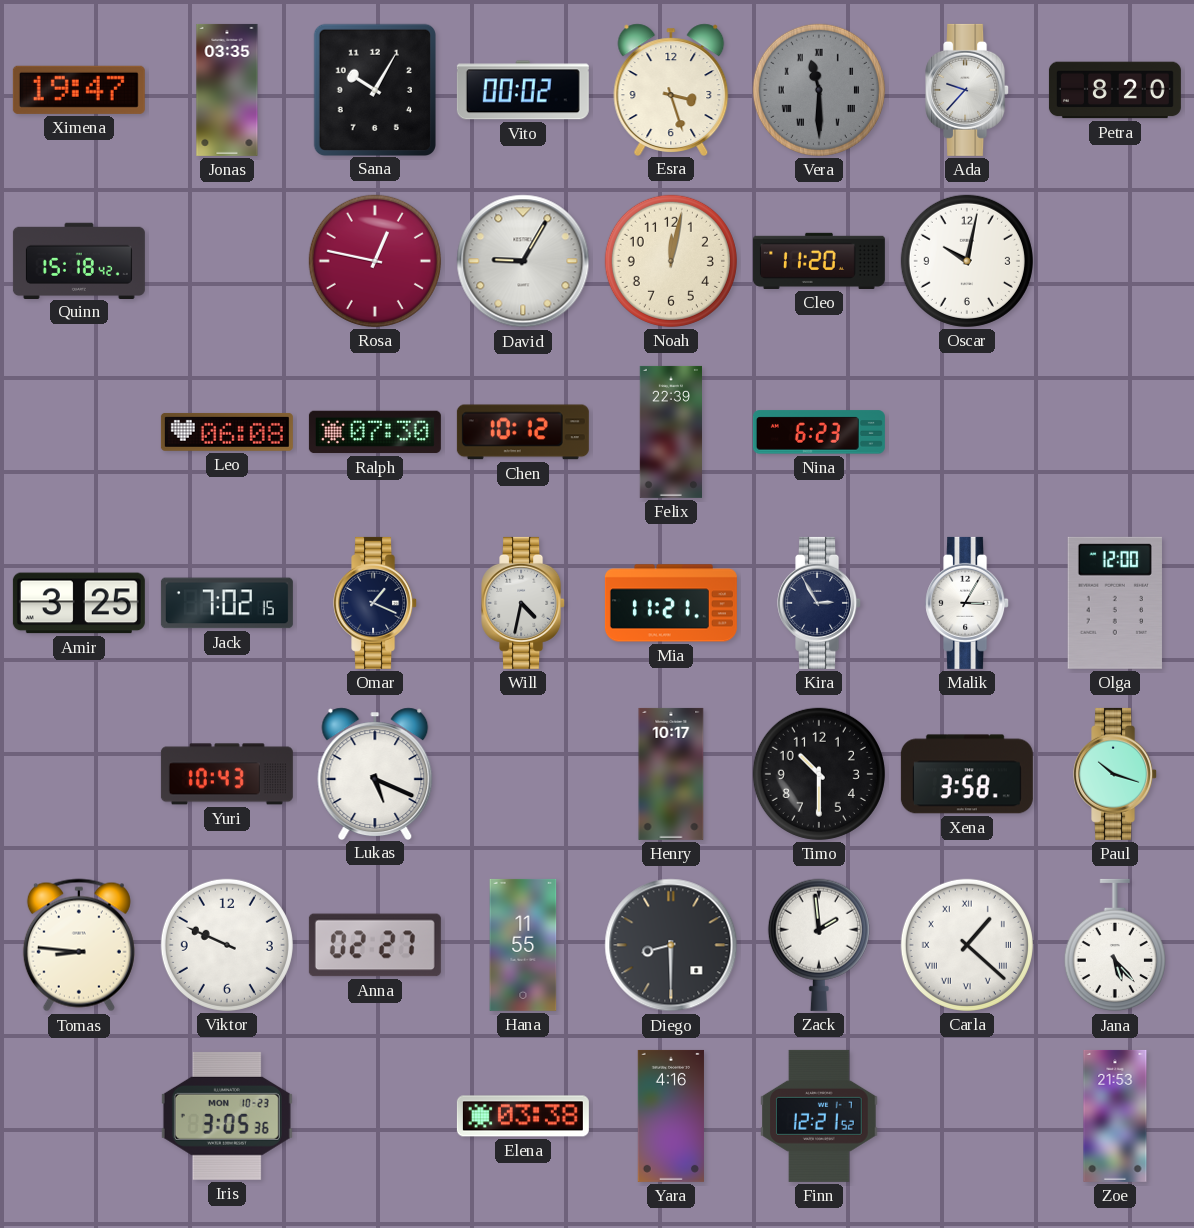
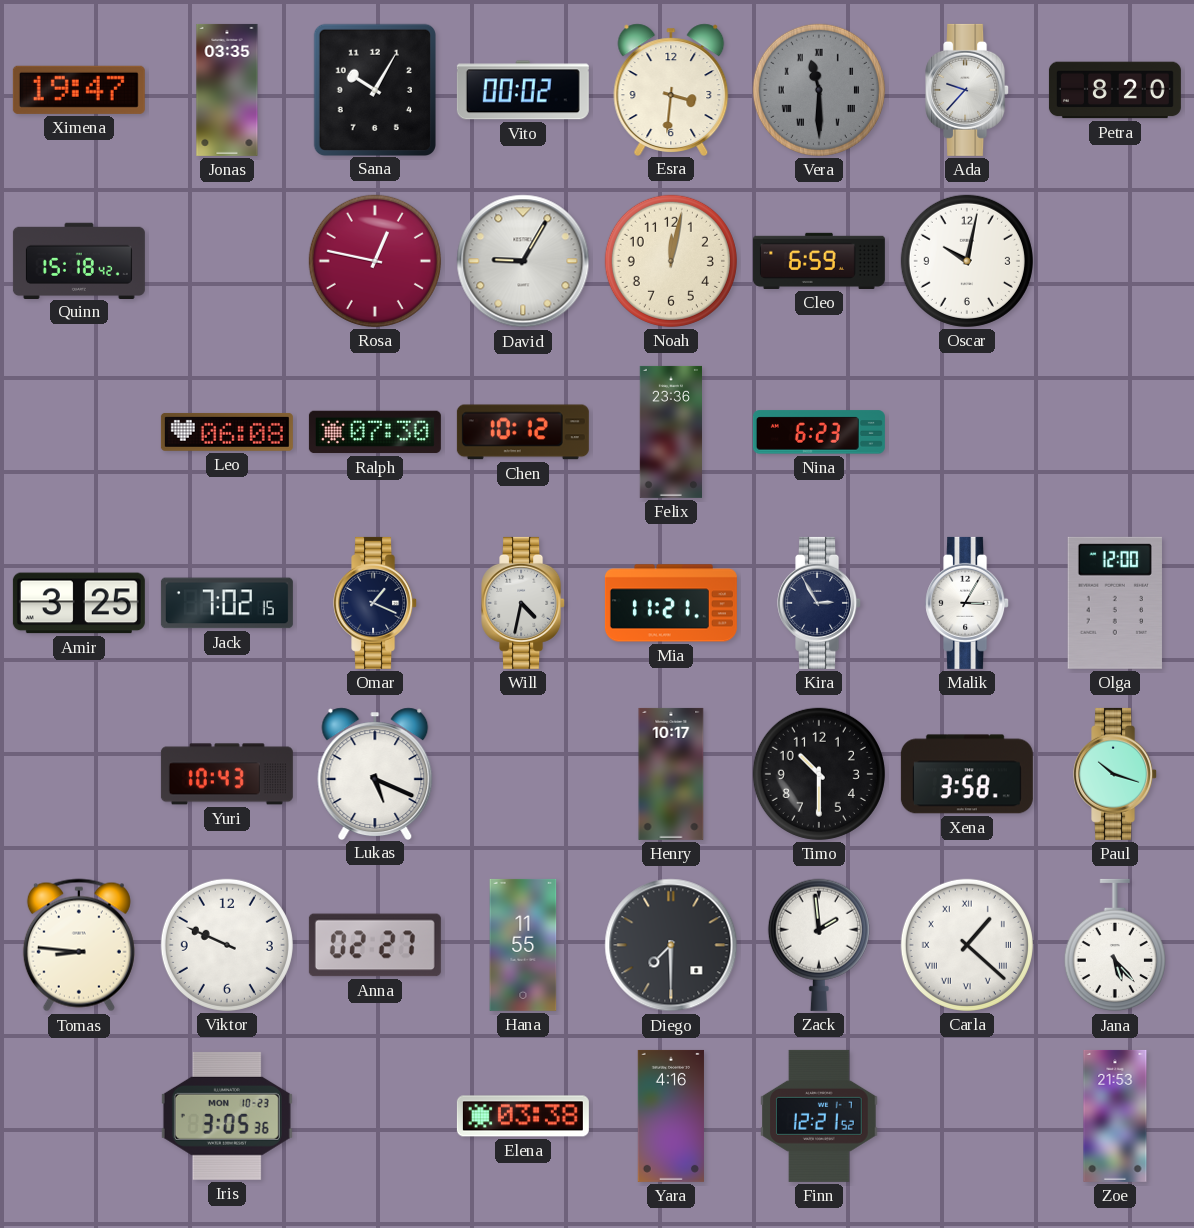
Esra: 3:27 -> 3:31
Cleo: 11:20 -> 6:59
Felix: 22:39 -> 23:36
Diego: 8:30 -> 7:30
